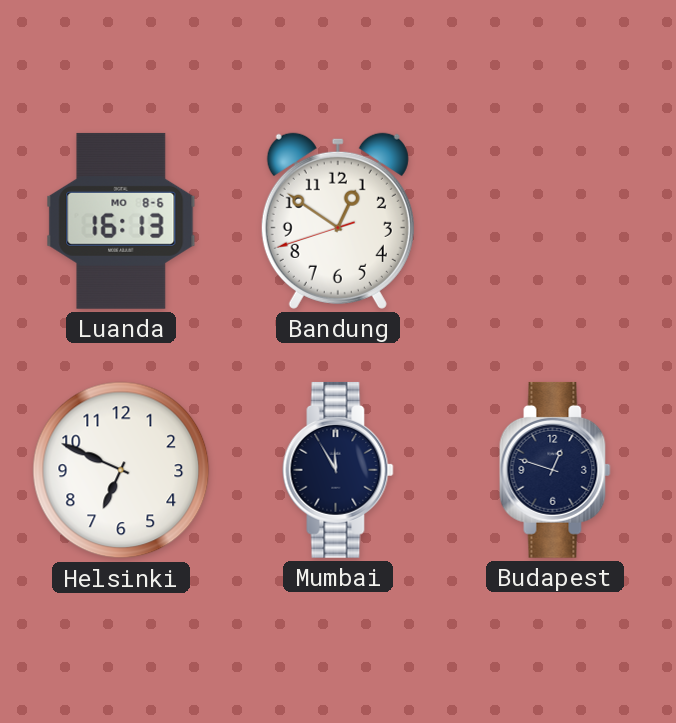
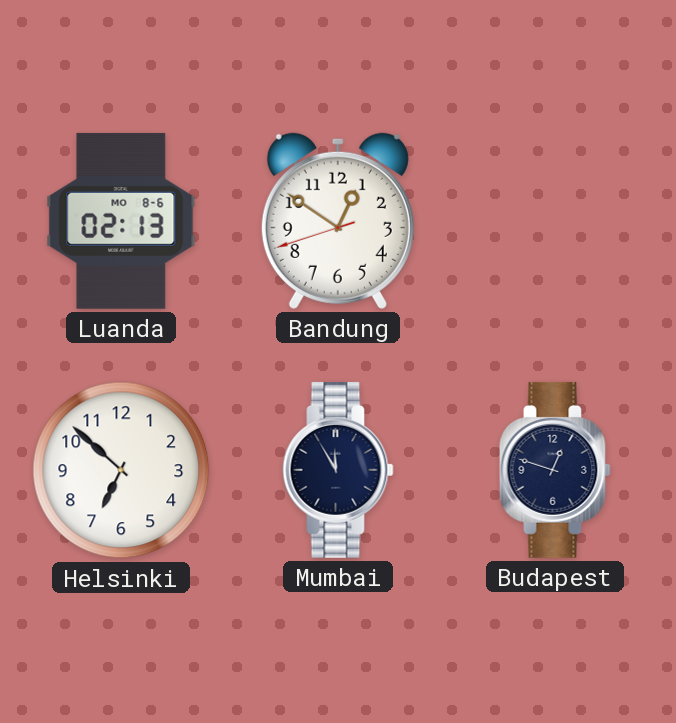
Luanda: 16:13 -> 02:13
Helsinki: 6:49 -> 6:52
